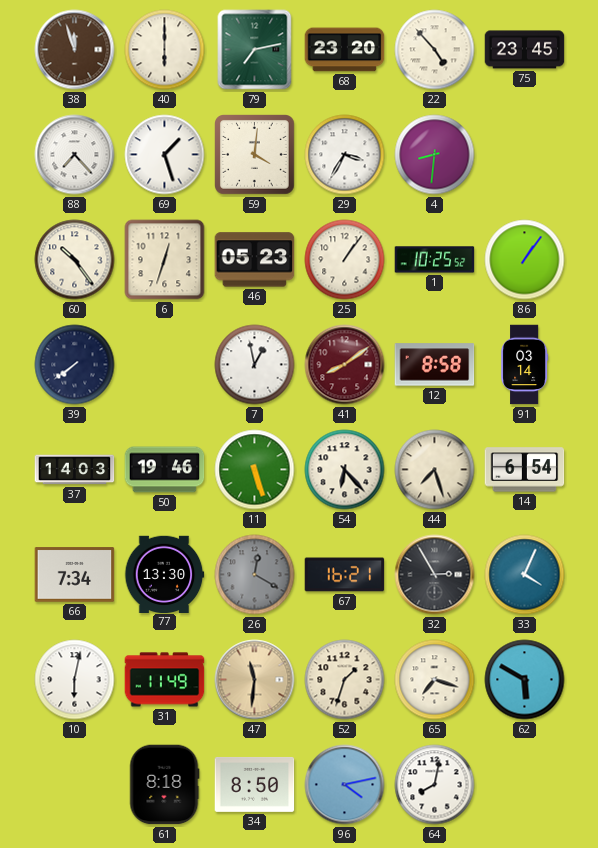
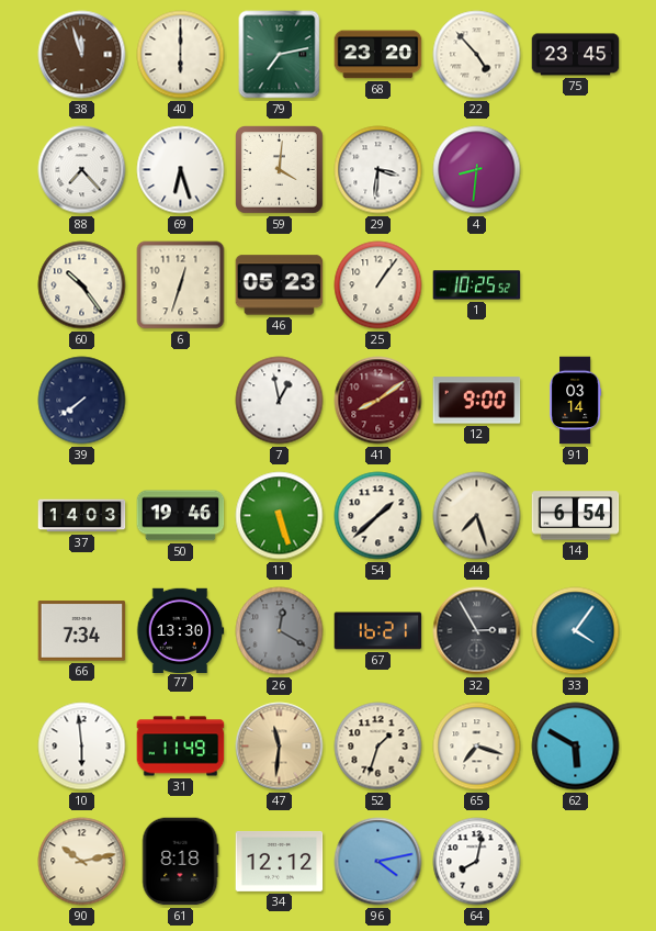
69: 1:27 -> 6:27
29: 3:35 -> 3:31
86: 1:06 -> none
12: 8:58 -> 9:00
54: 6:23 -> 1:38
33: 4:04 -> 4:06
10: 6:02 -> 5:59
90: none -> 10:13
34: 8:50 -> 12:12
